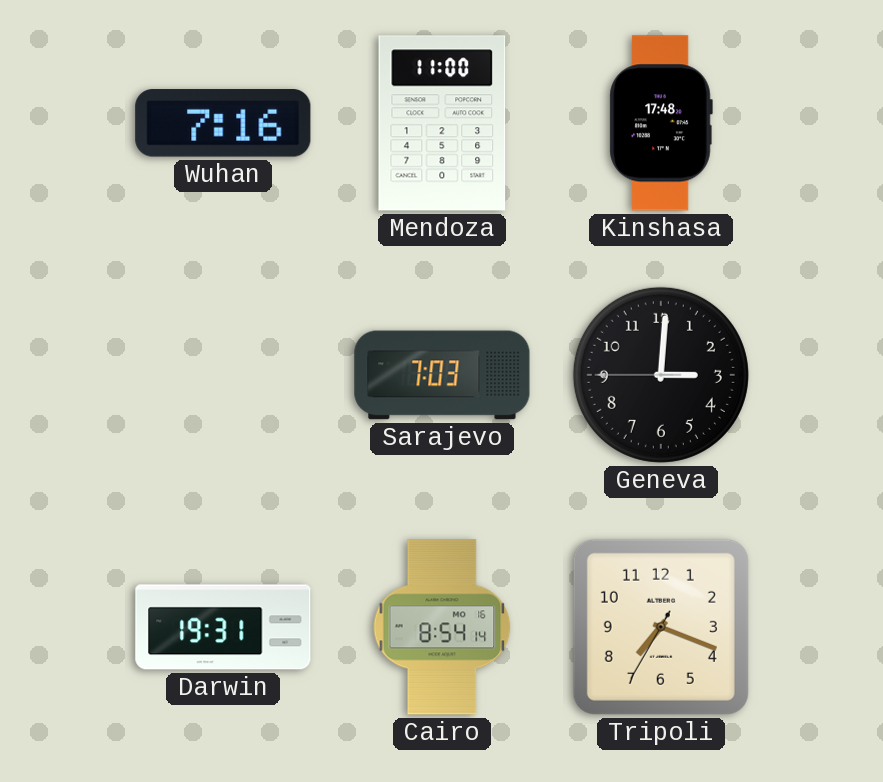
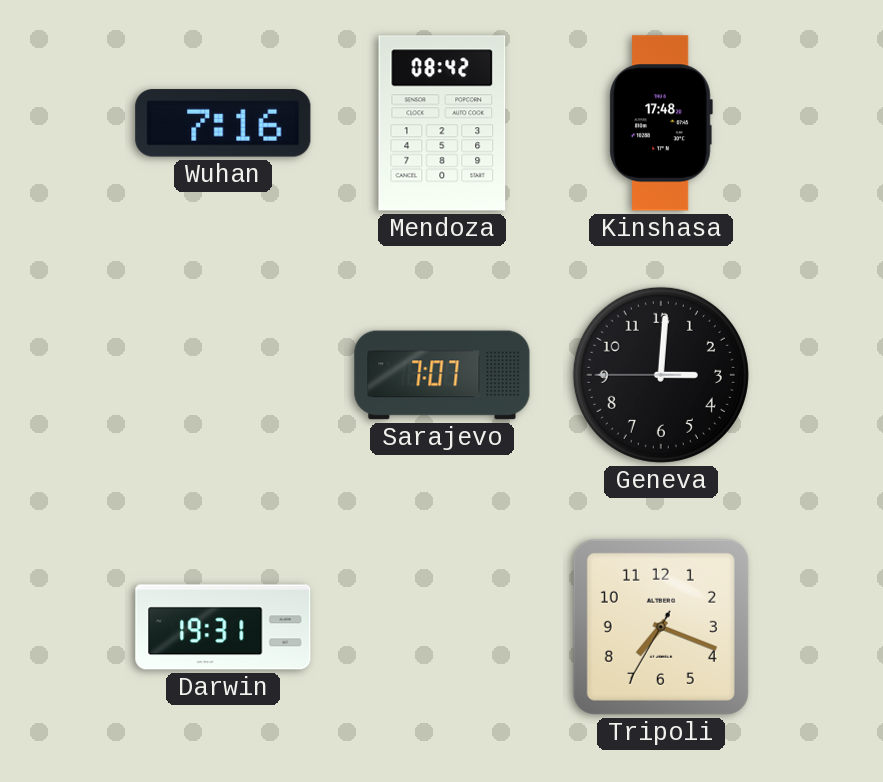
Mendoza: 11:00 -> 08:42
Sarajevo: 7:03 -> 7:07
Cairo: 8:54 -> none
